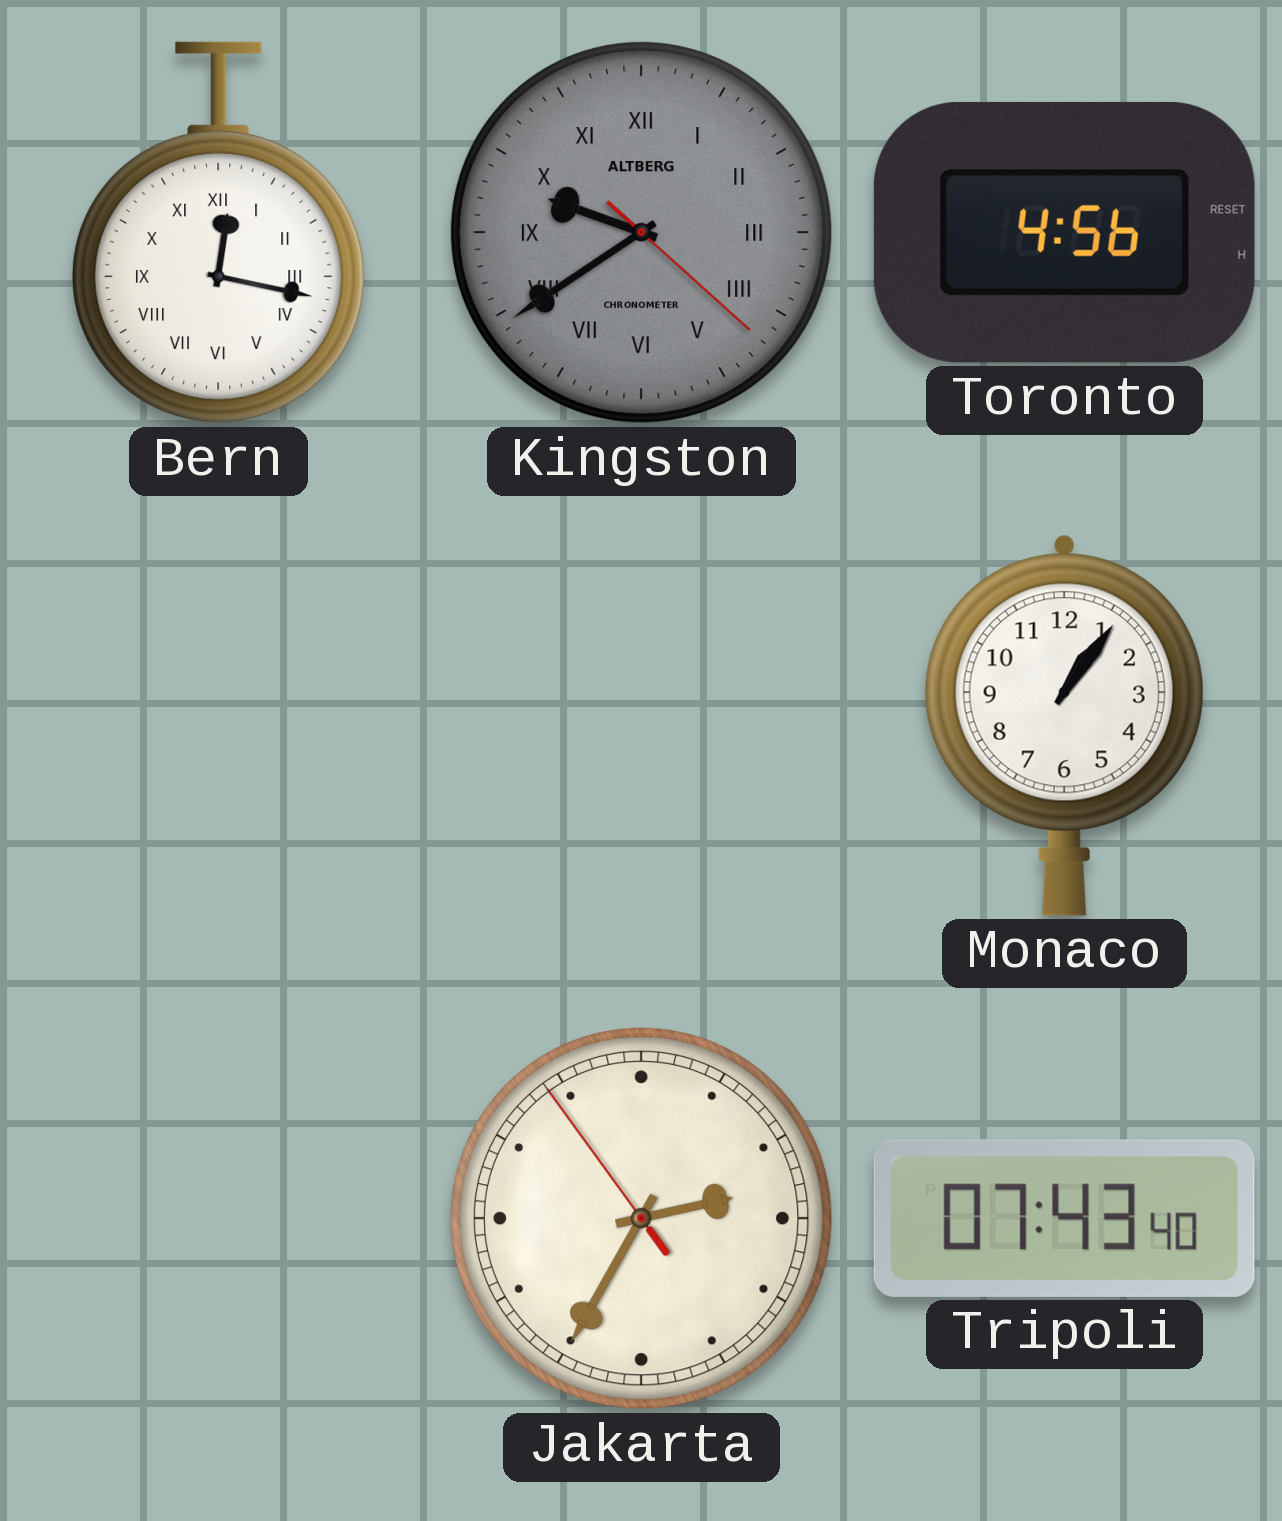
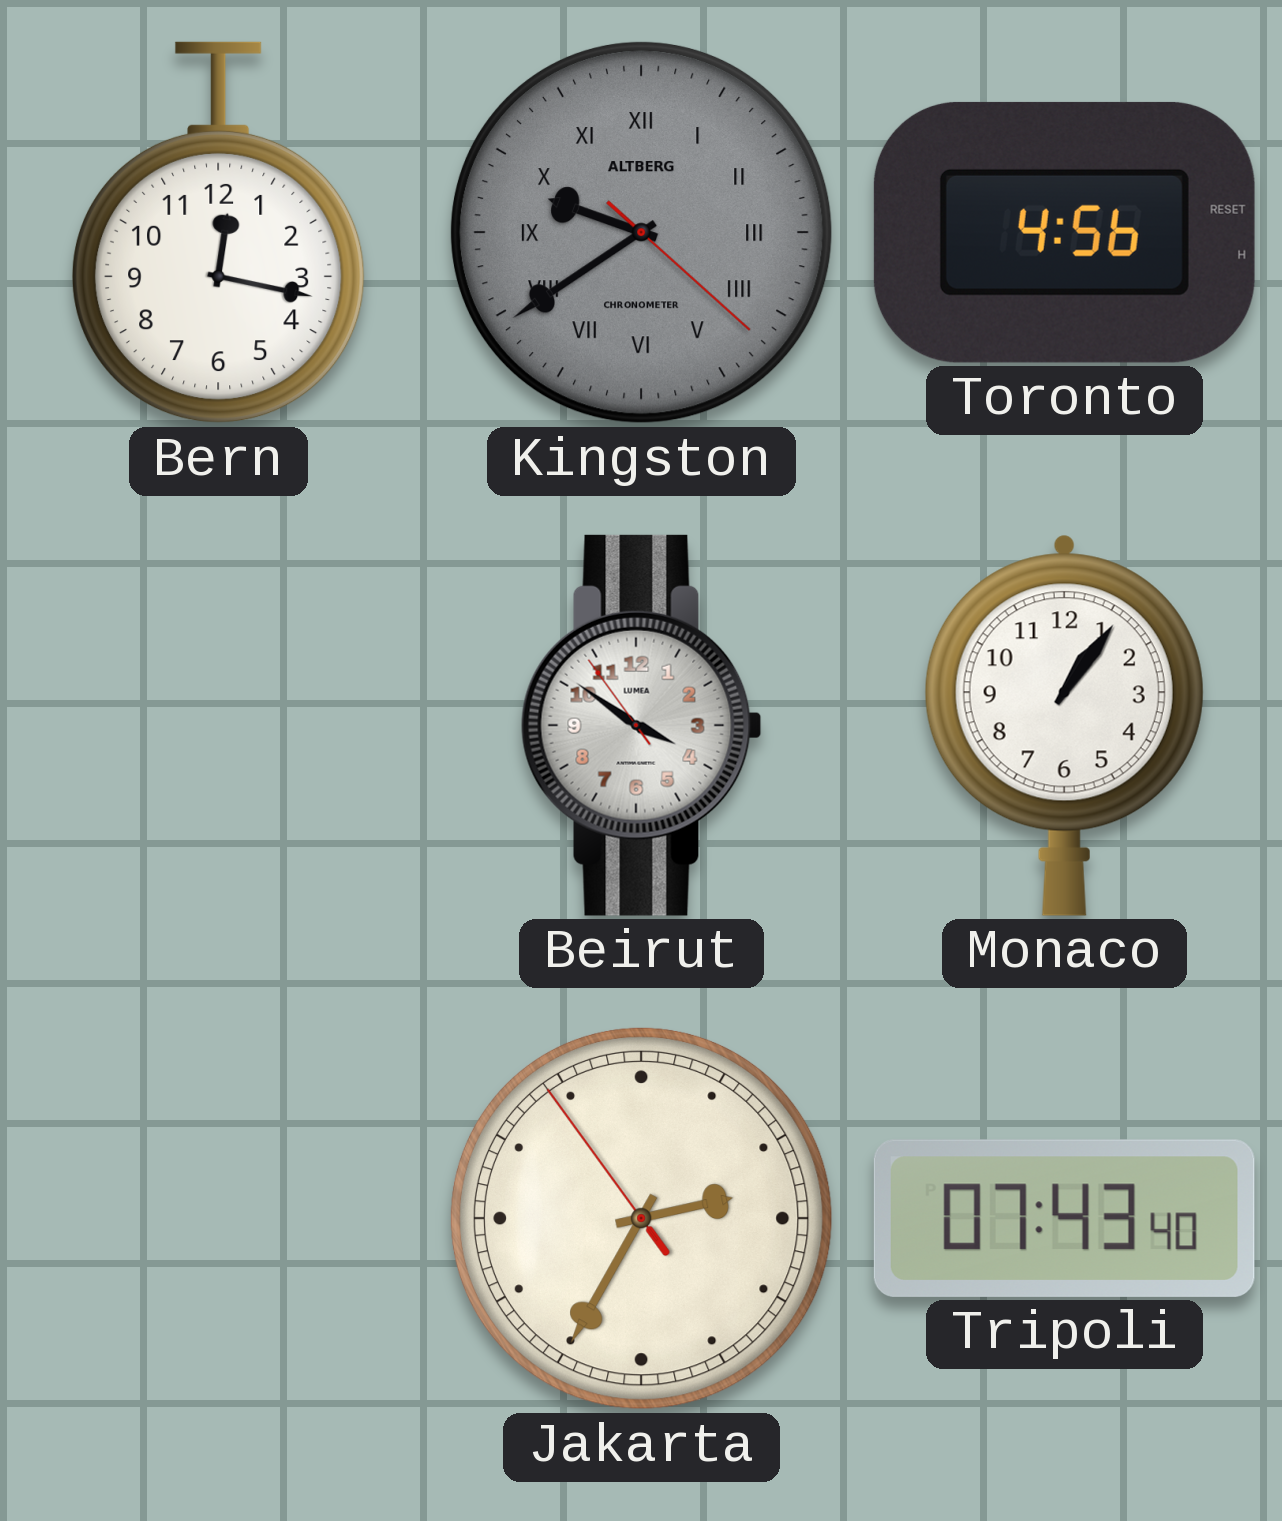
Bern numerals: Roman -> Arabic
Beirut: none -> 3:50
